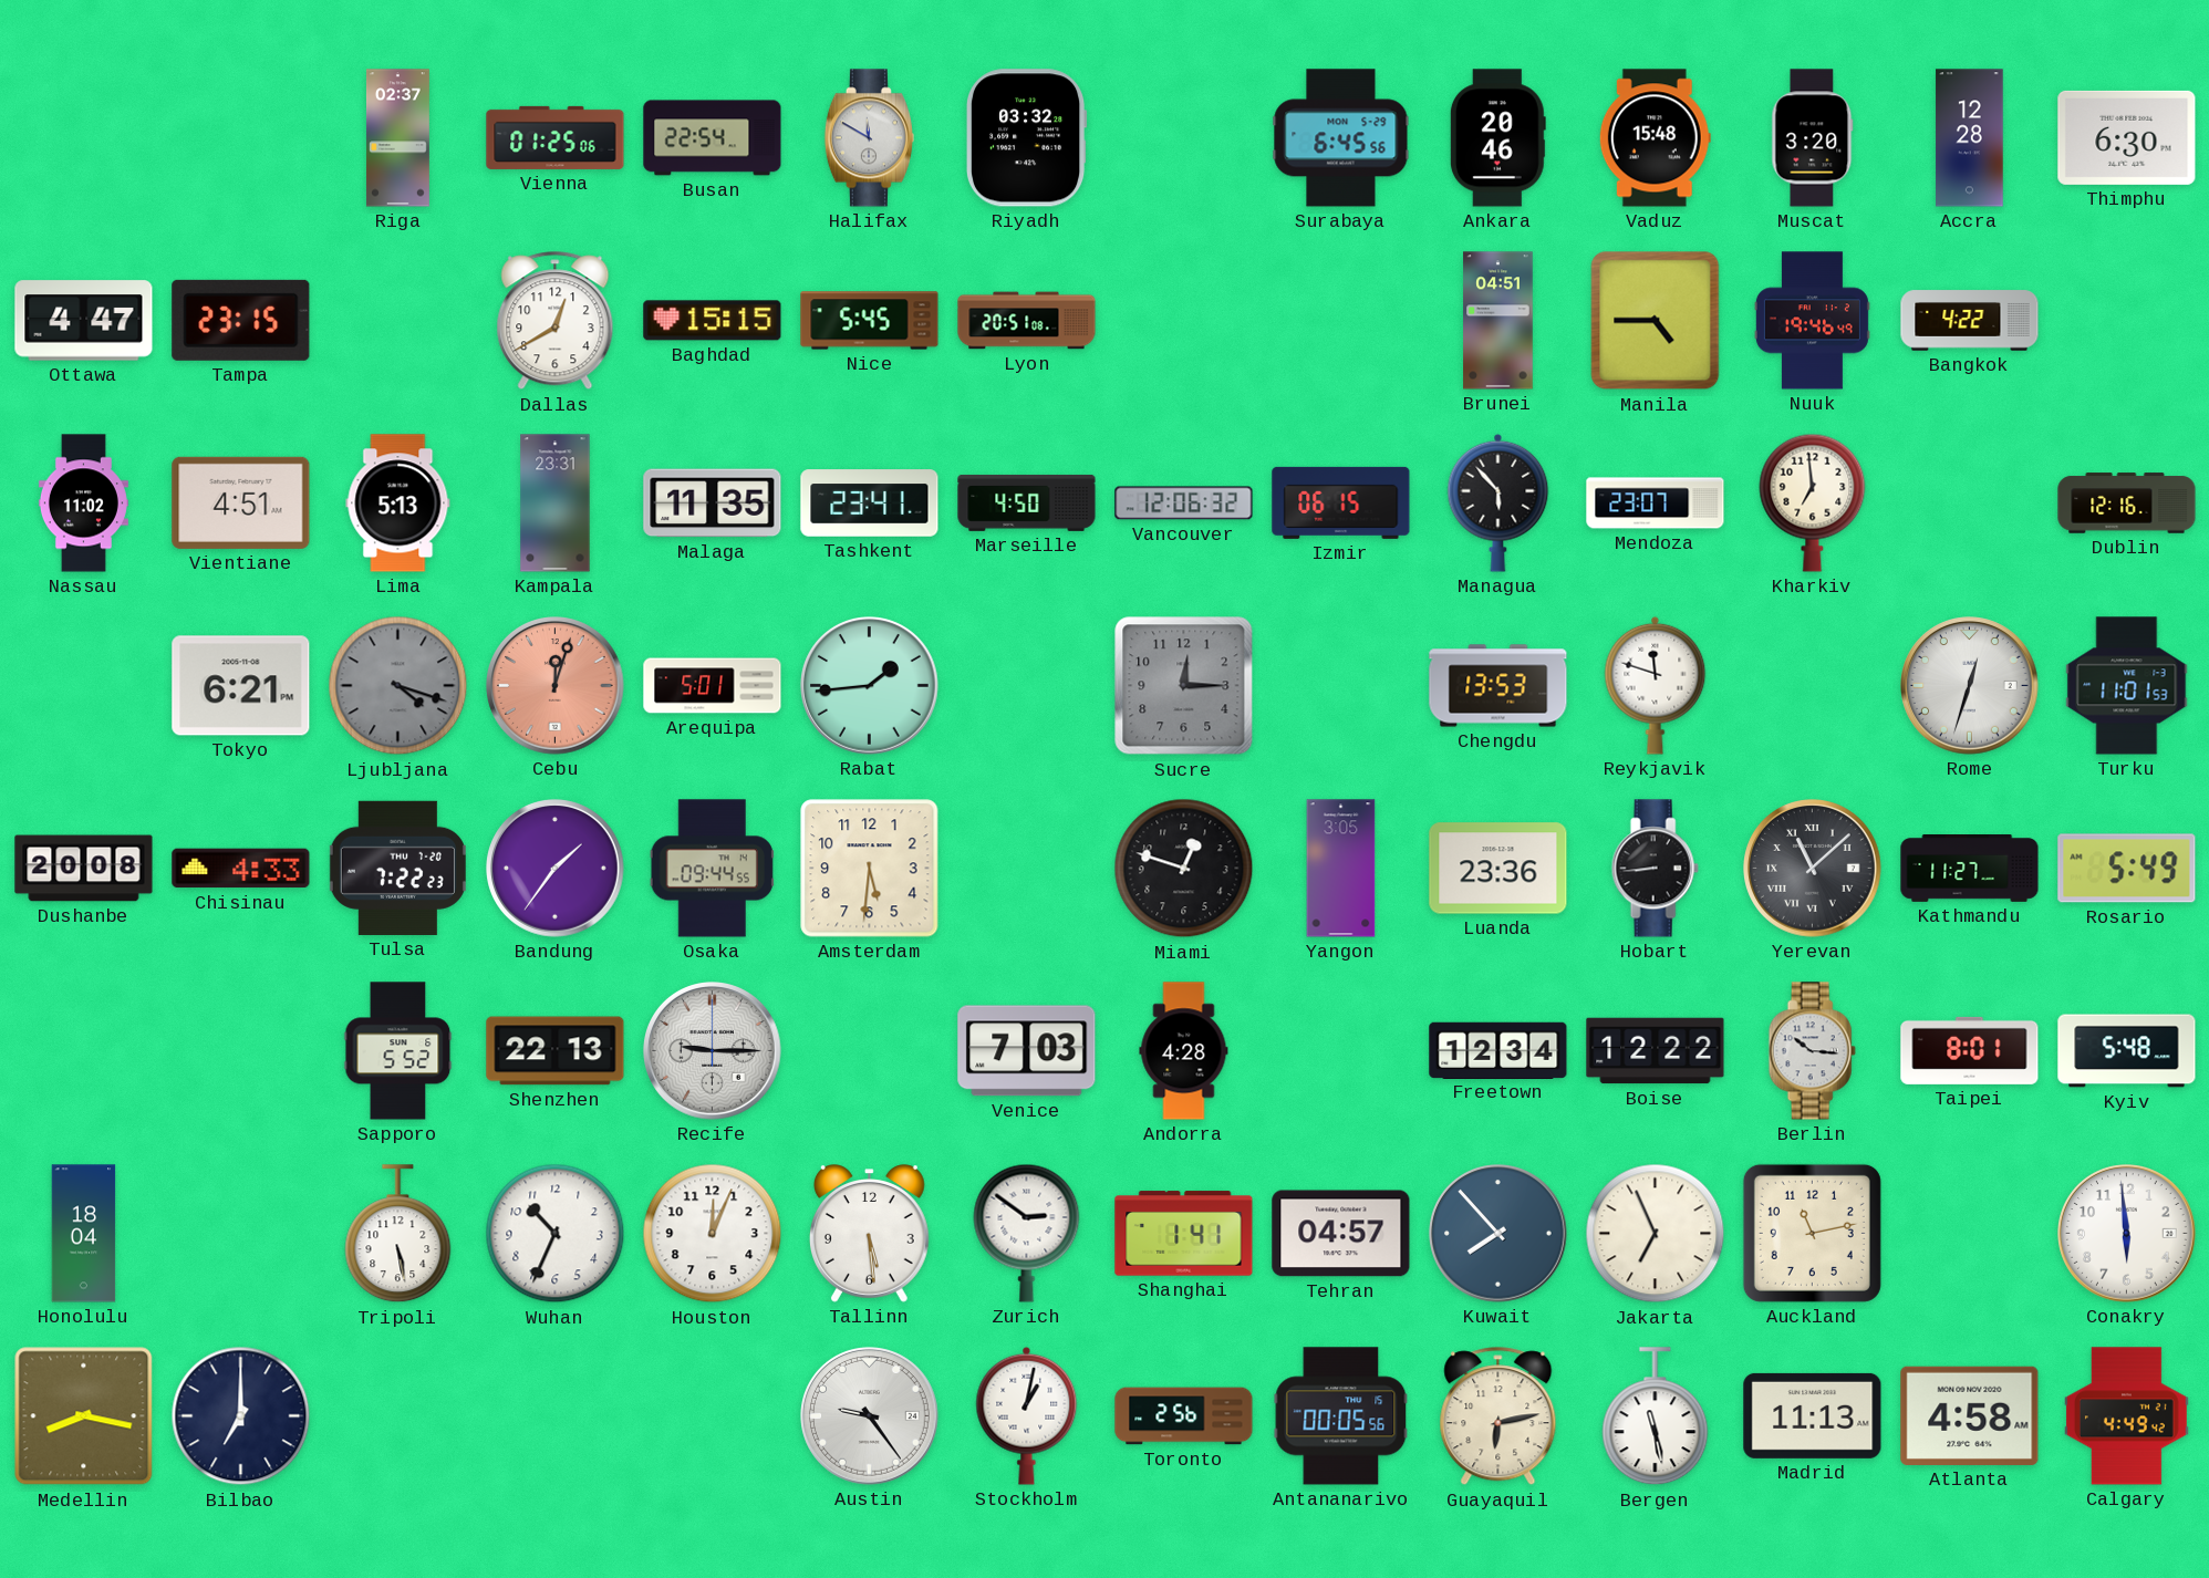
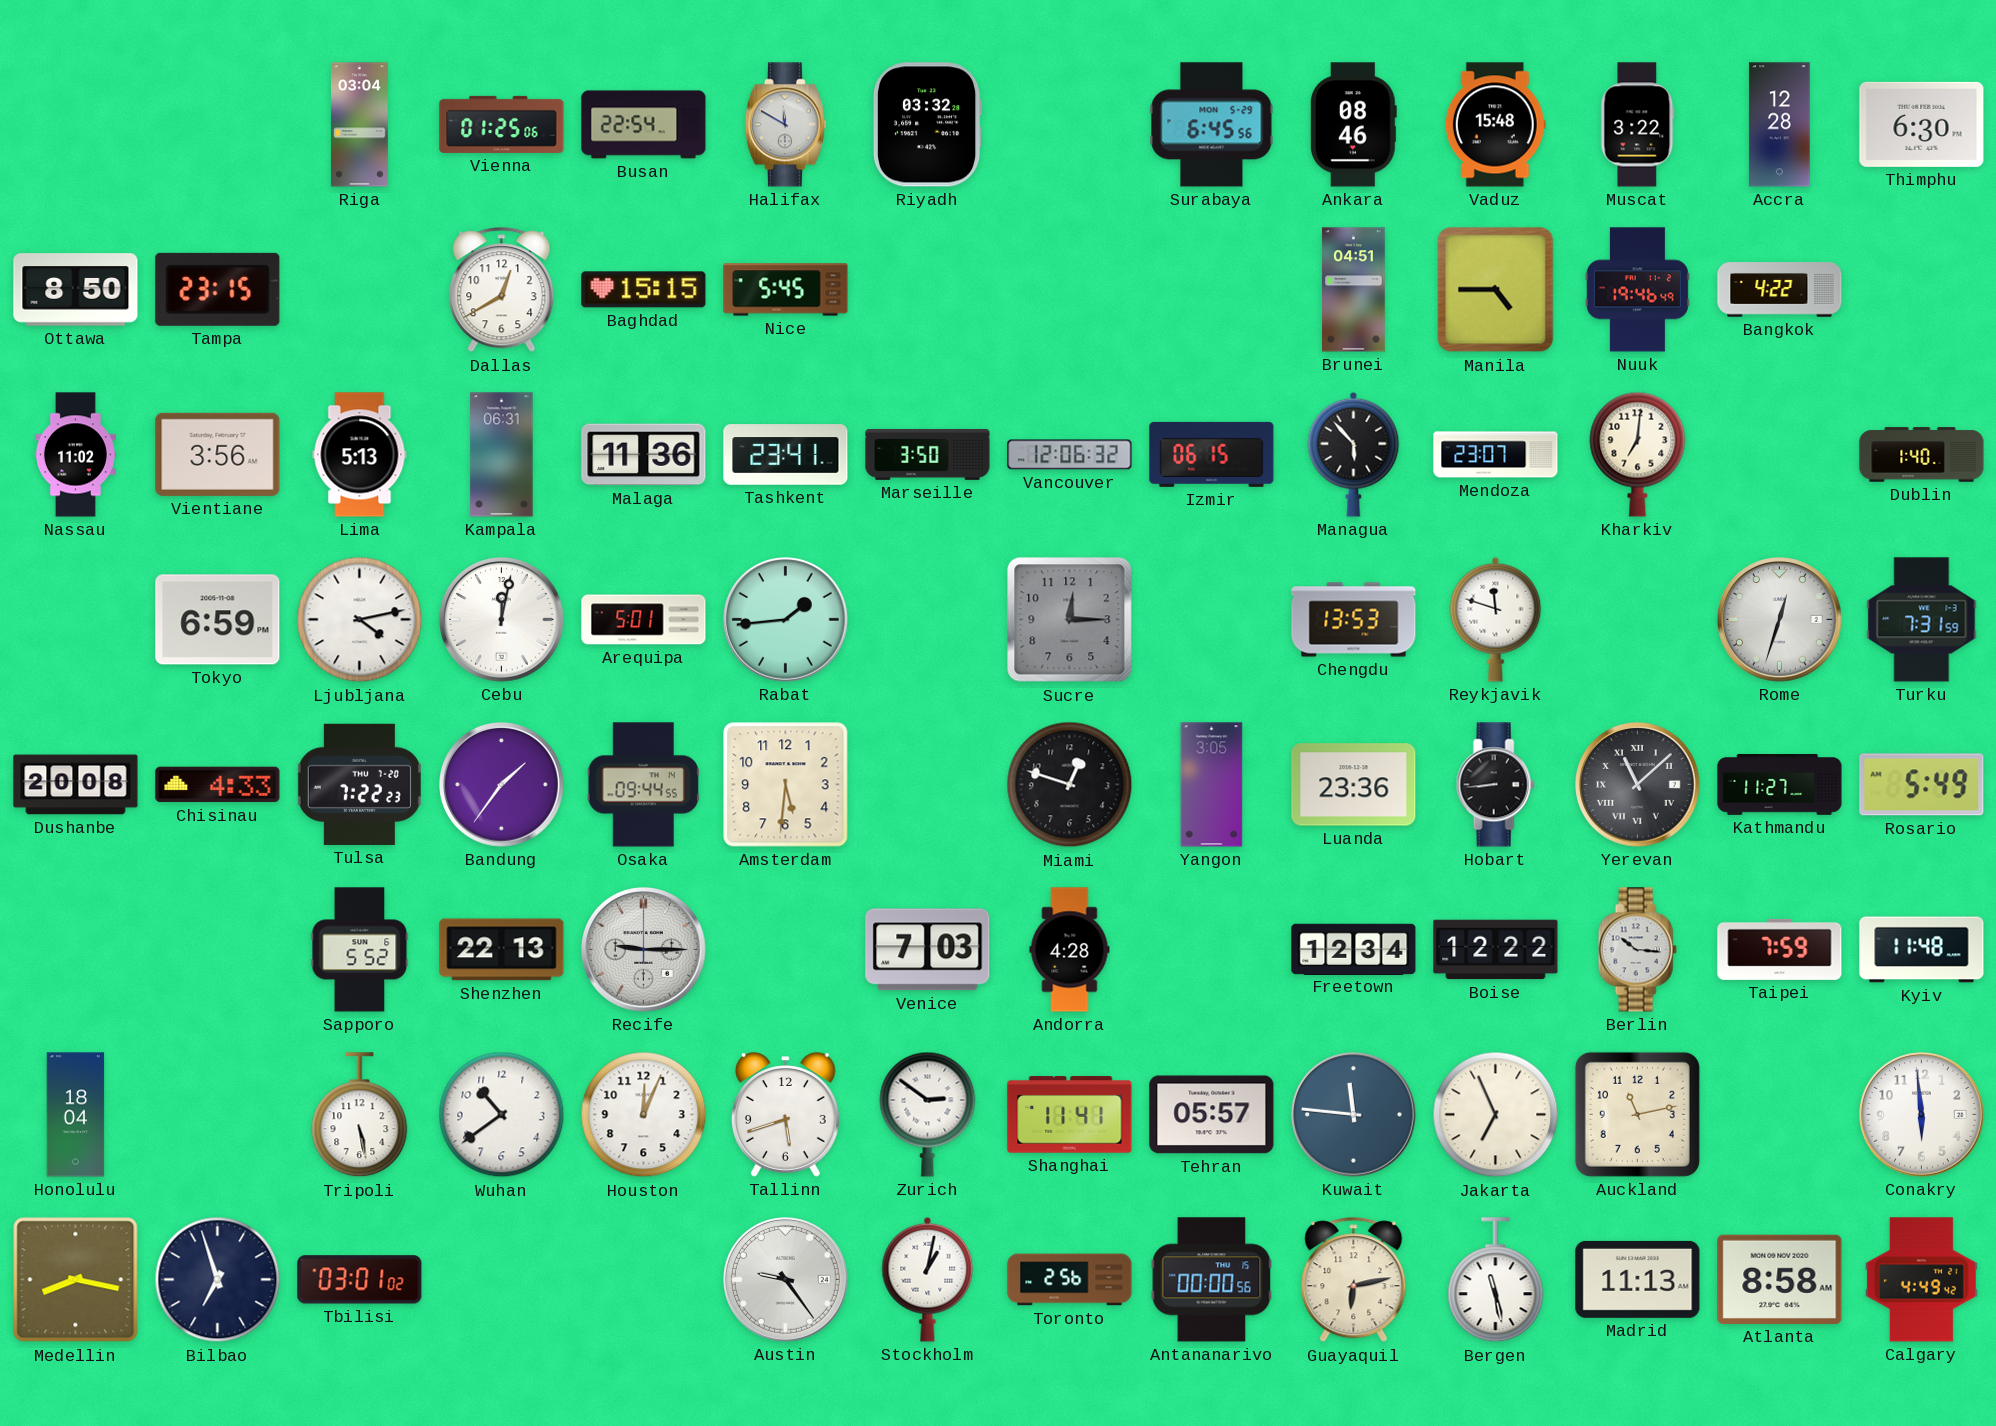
Riga: 02:37 -> 03:04
Ankara: 20:46 -> 08:46
Muscat: 3:20 -> 3:22
Ottawa: 4:47 -> 8:50
Lyon: 20:51 -> none
Vientiane: 4:51 -> 3:56
Kampala: 23:31 -> 06:31
Malaga: 11:35 -> 11:36
Marseille: 4:50 -> 3:50
Kharkiv: 6:59 -> 7:01
Dublin: 12:16 -> 1:40
Tokyo: 6:21 -> 6:59
Ljubljana: 4:18 -> 4:13
Ljubljana dial: grey -> white
Cebu: 12:03 -> 12:02
Cebu dial: salmon -> white
Turku: 11:01 -> 7:31
Taipei: 8:01 -> 7:59
Kyiv: 5:48 -> 11:48
Wuhan: 10:34 -> 10:39
Tallinn: 5:29 -> 5:42
Shanghai: 1:41 -> 11:41
Tehran: 04:57 -> 05:57
Kuwait: 7:53 -> 11:46
Bilbao: 7:00 -> 6:57
Tbilisi: none -> 03:01
Antananarivo: 00:05 -> 00:00
Atlanta: 4:58 -> 8:58
